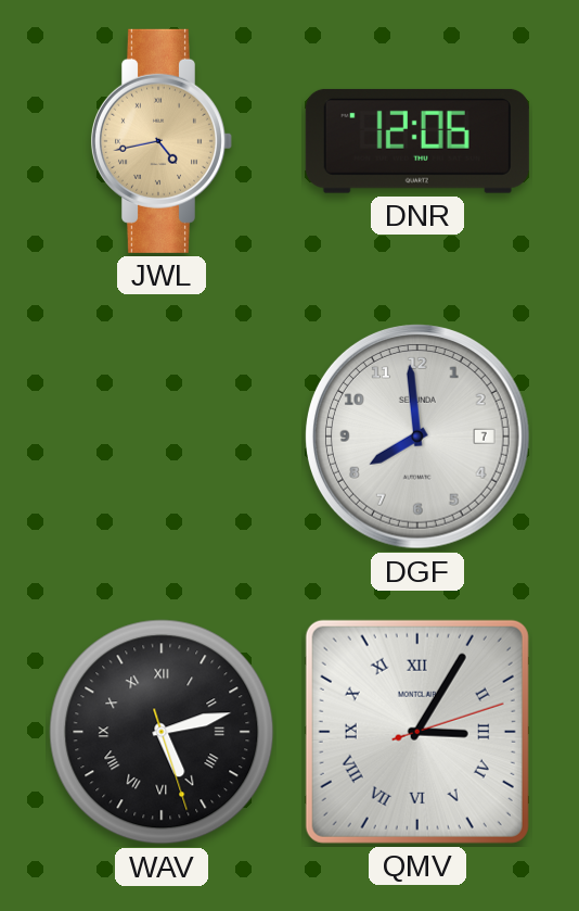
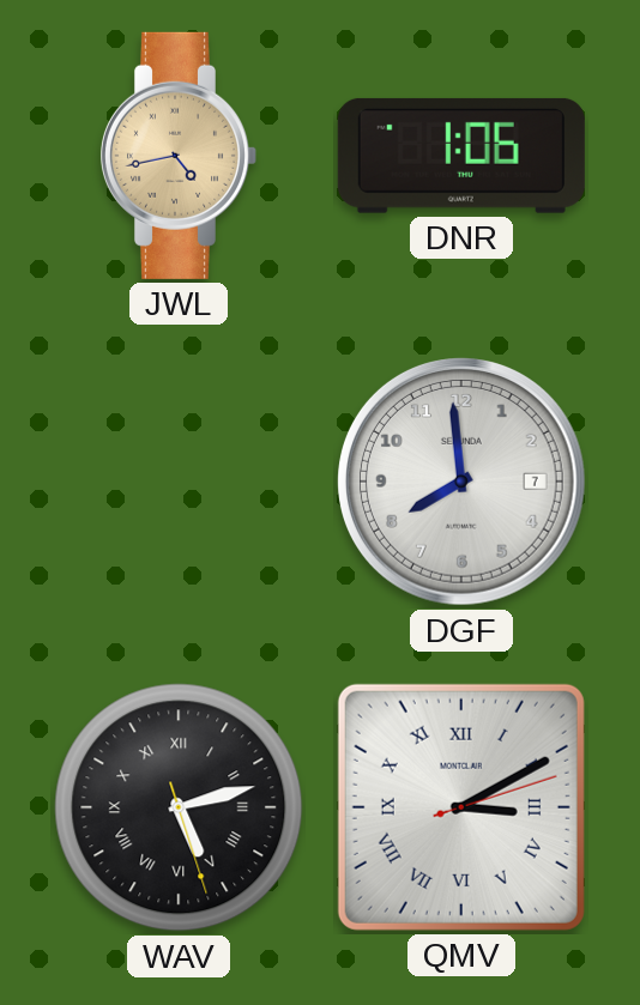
DNR: 12:06 -> 1:06
QMV: 3:05 -> 3:10
